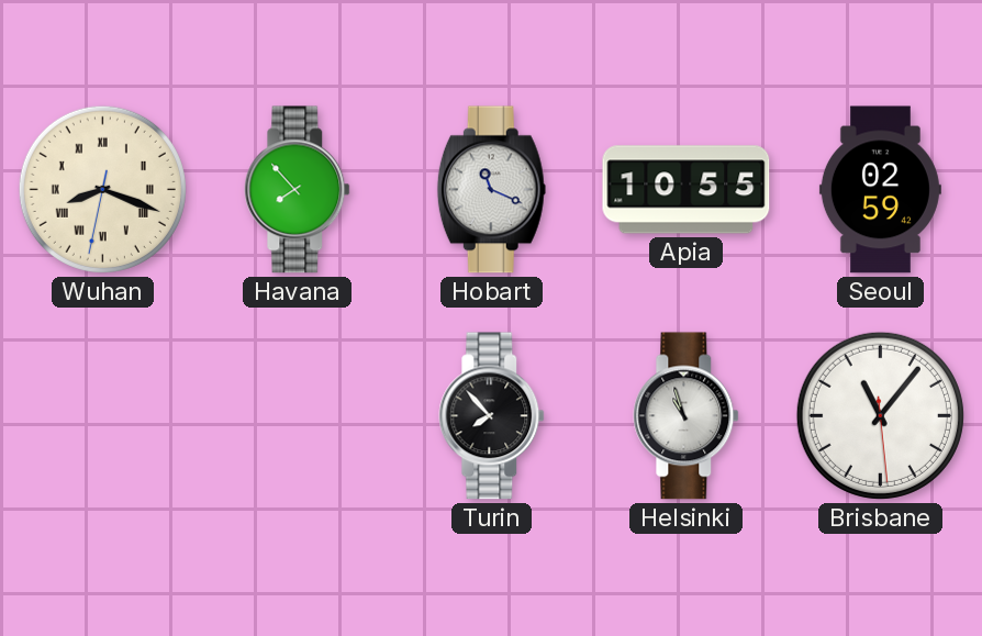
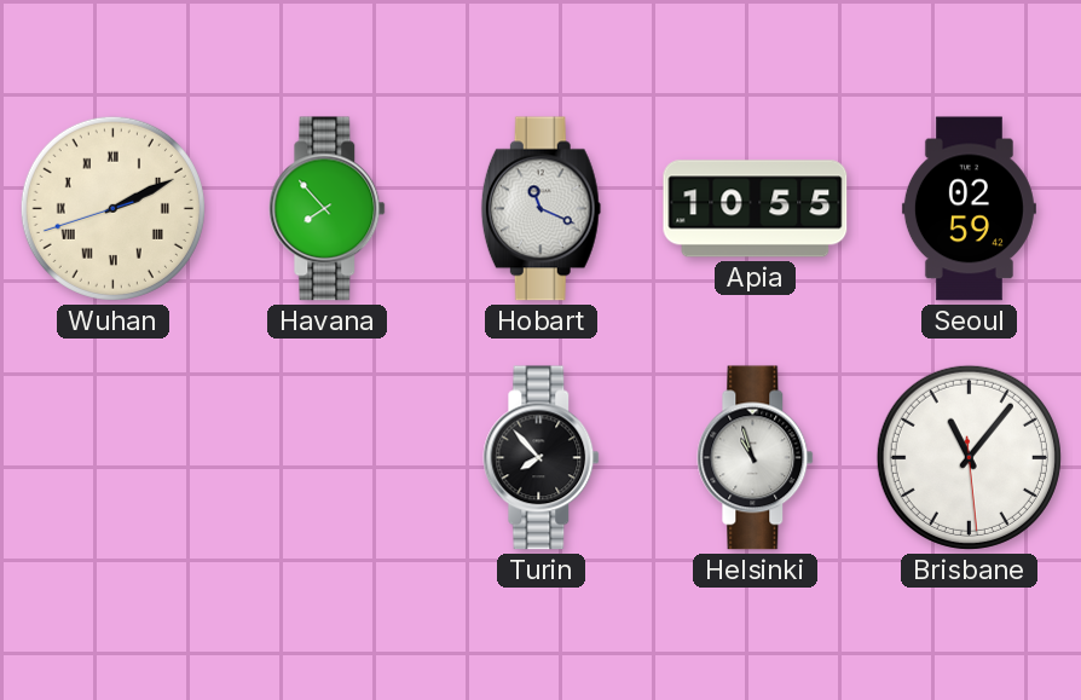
Wuhan: 8:18 -> 2:10
